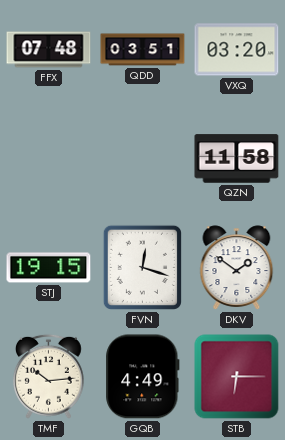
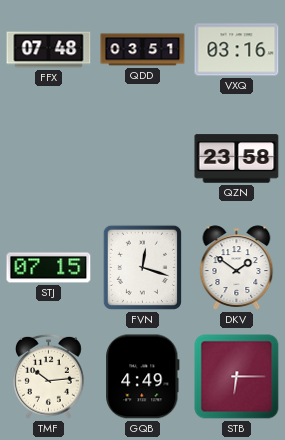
VXQ: 03:20 -> 03:16
QZN: 11:58 -> 23:58
STJ: 19:15 -> 07:15
